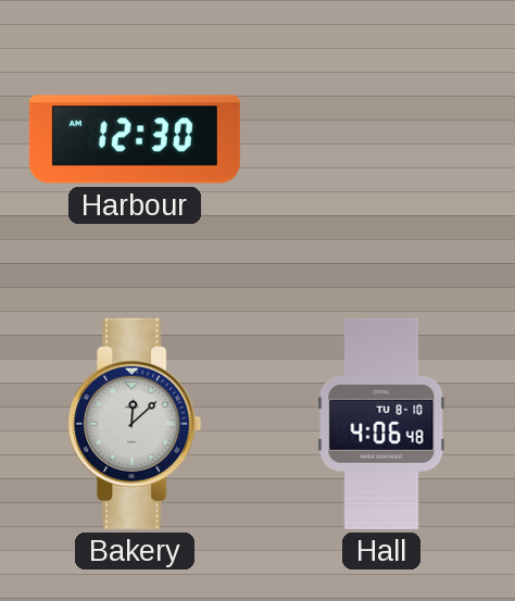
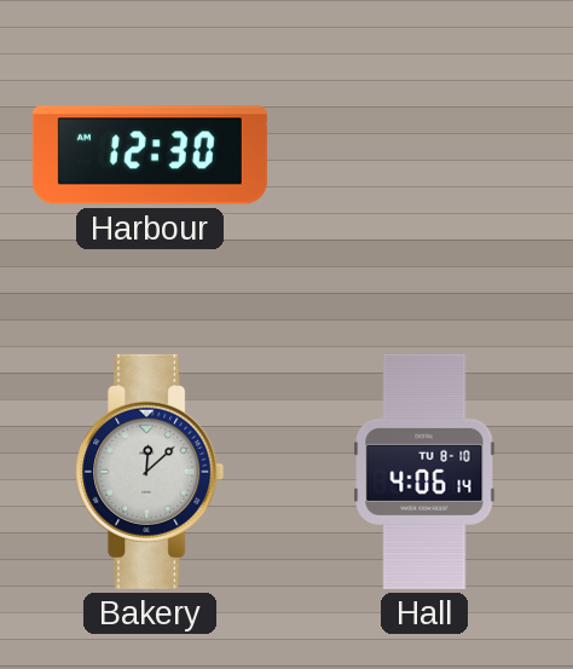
Hall: 4:06:48 -> 4:06:14
